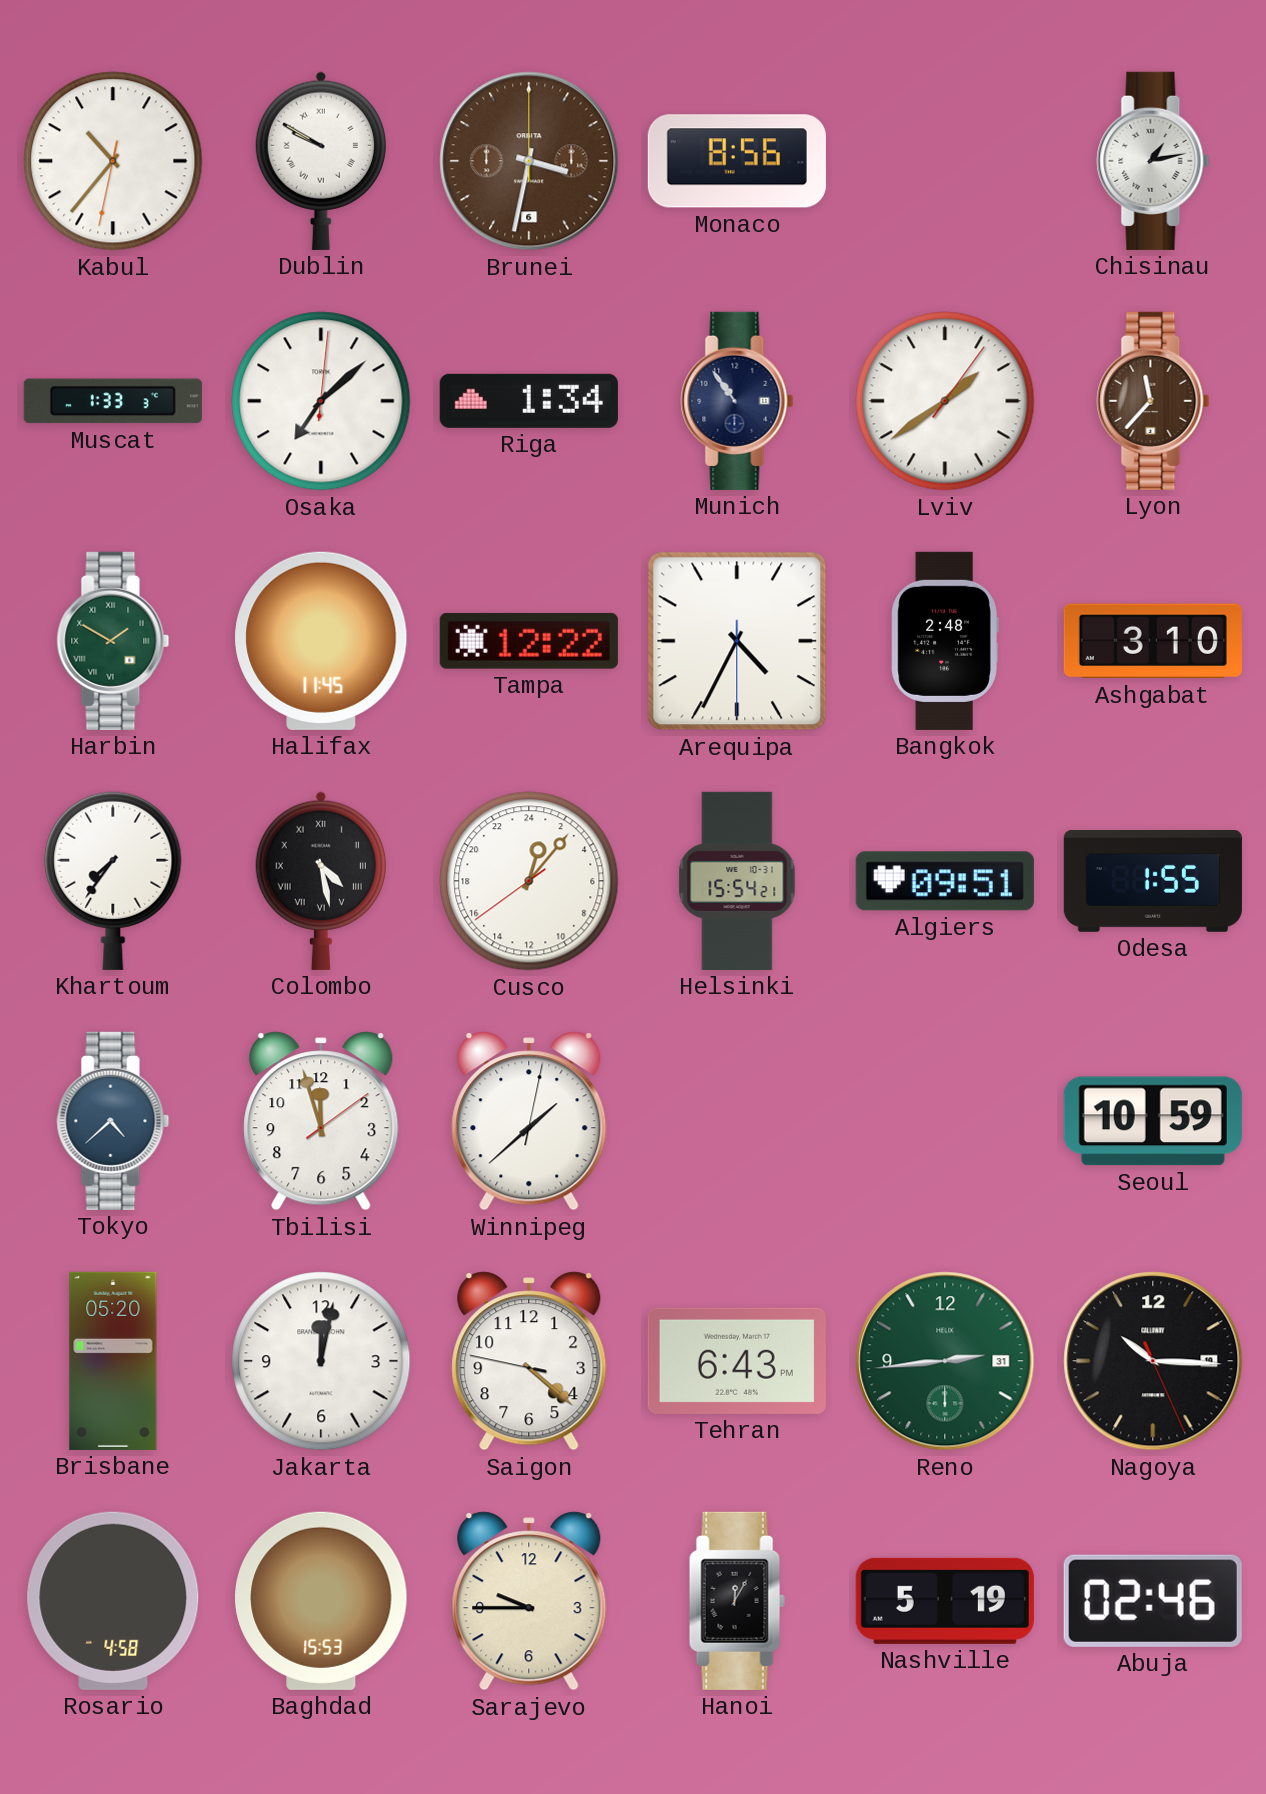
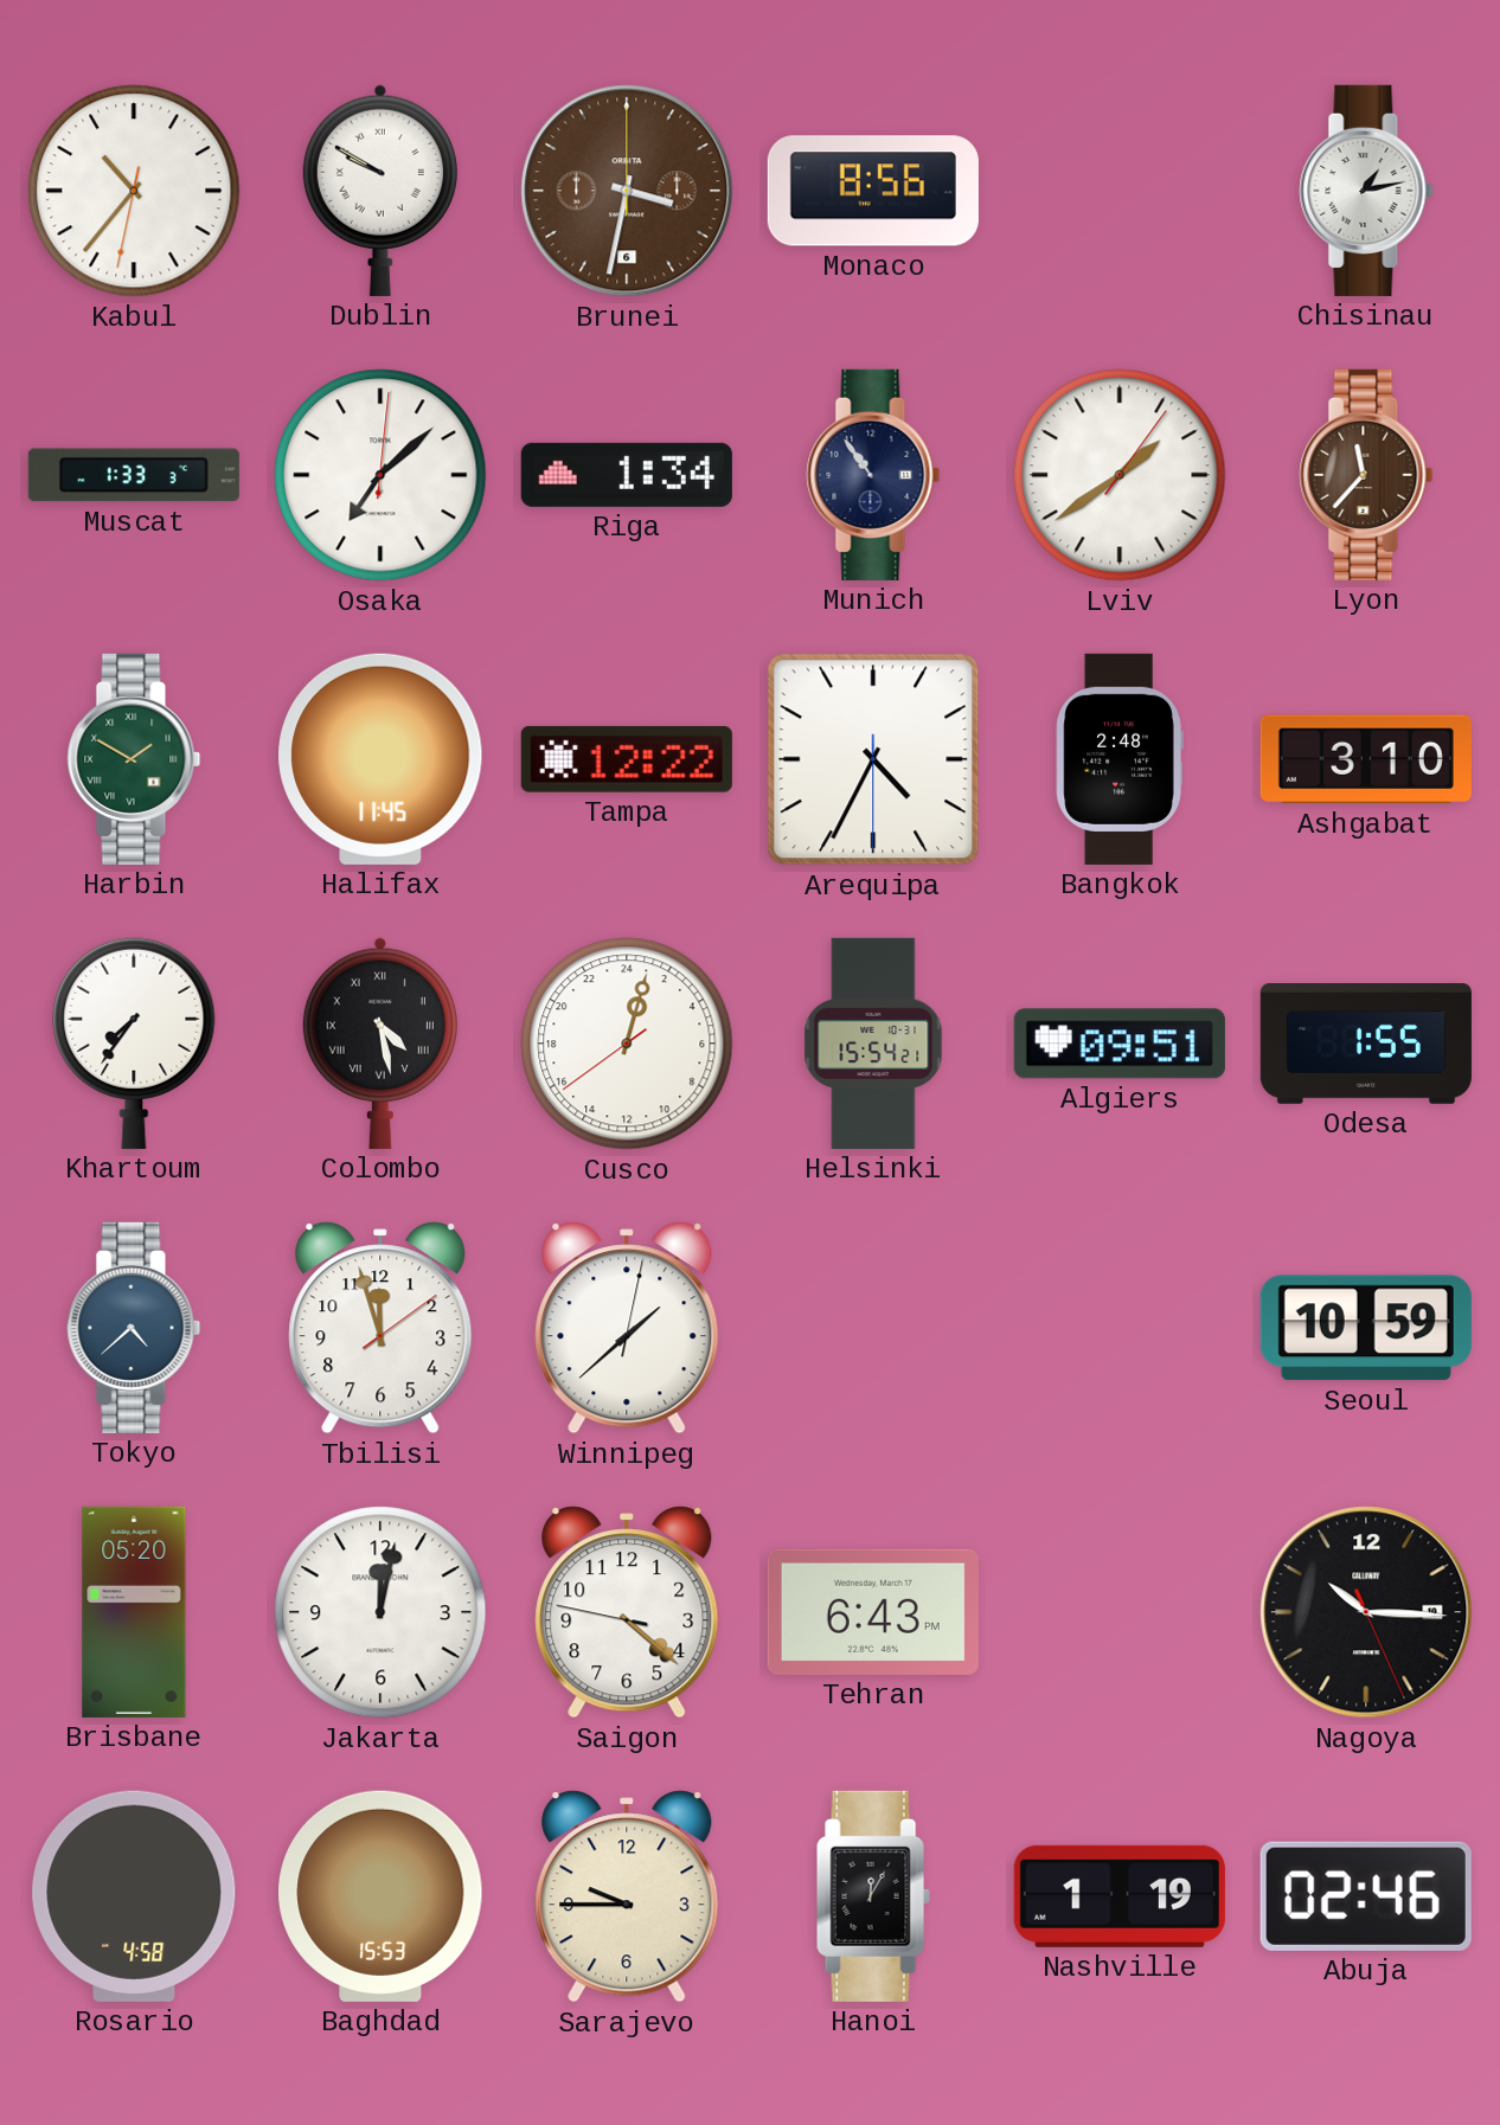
Cusco: 1:06 -> 1:02
Reno: 2:44 -> none
Nashville: 5:19 -> 1:19
